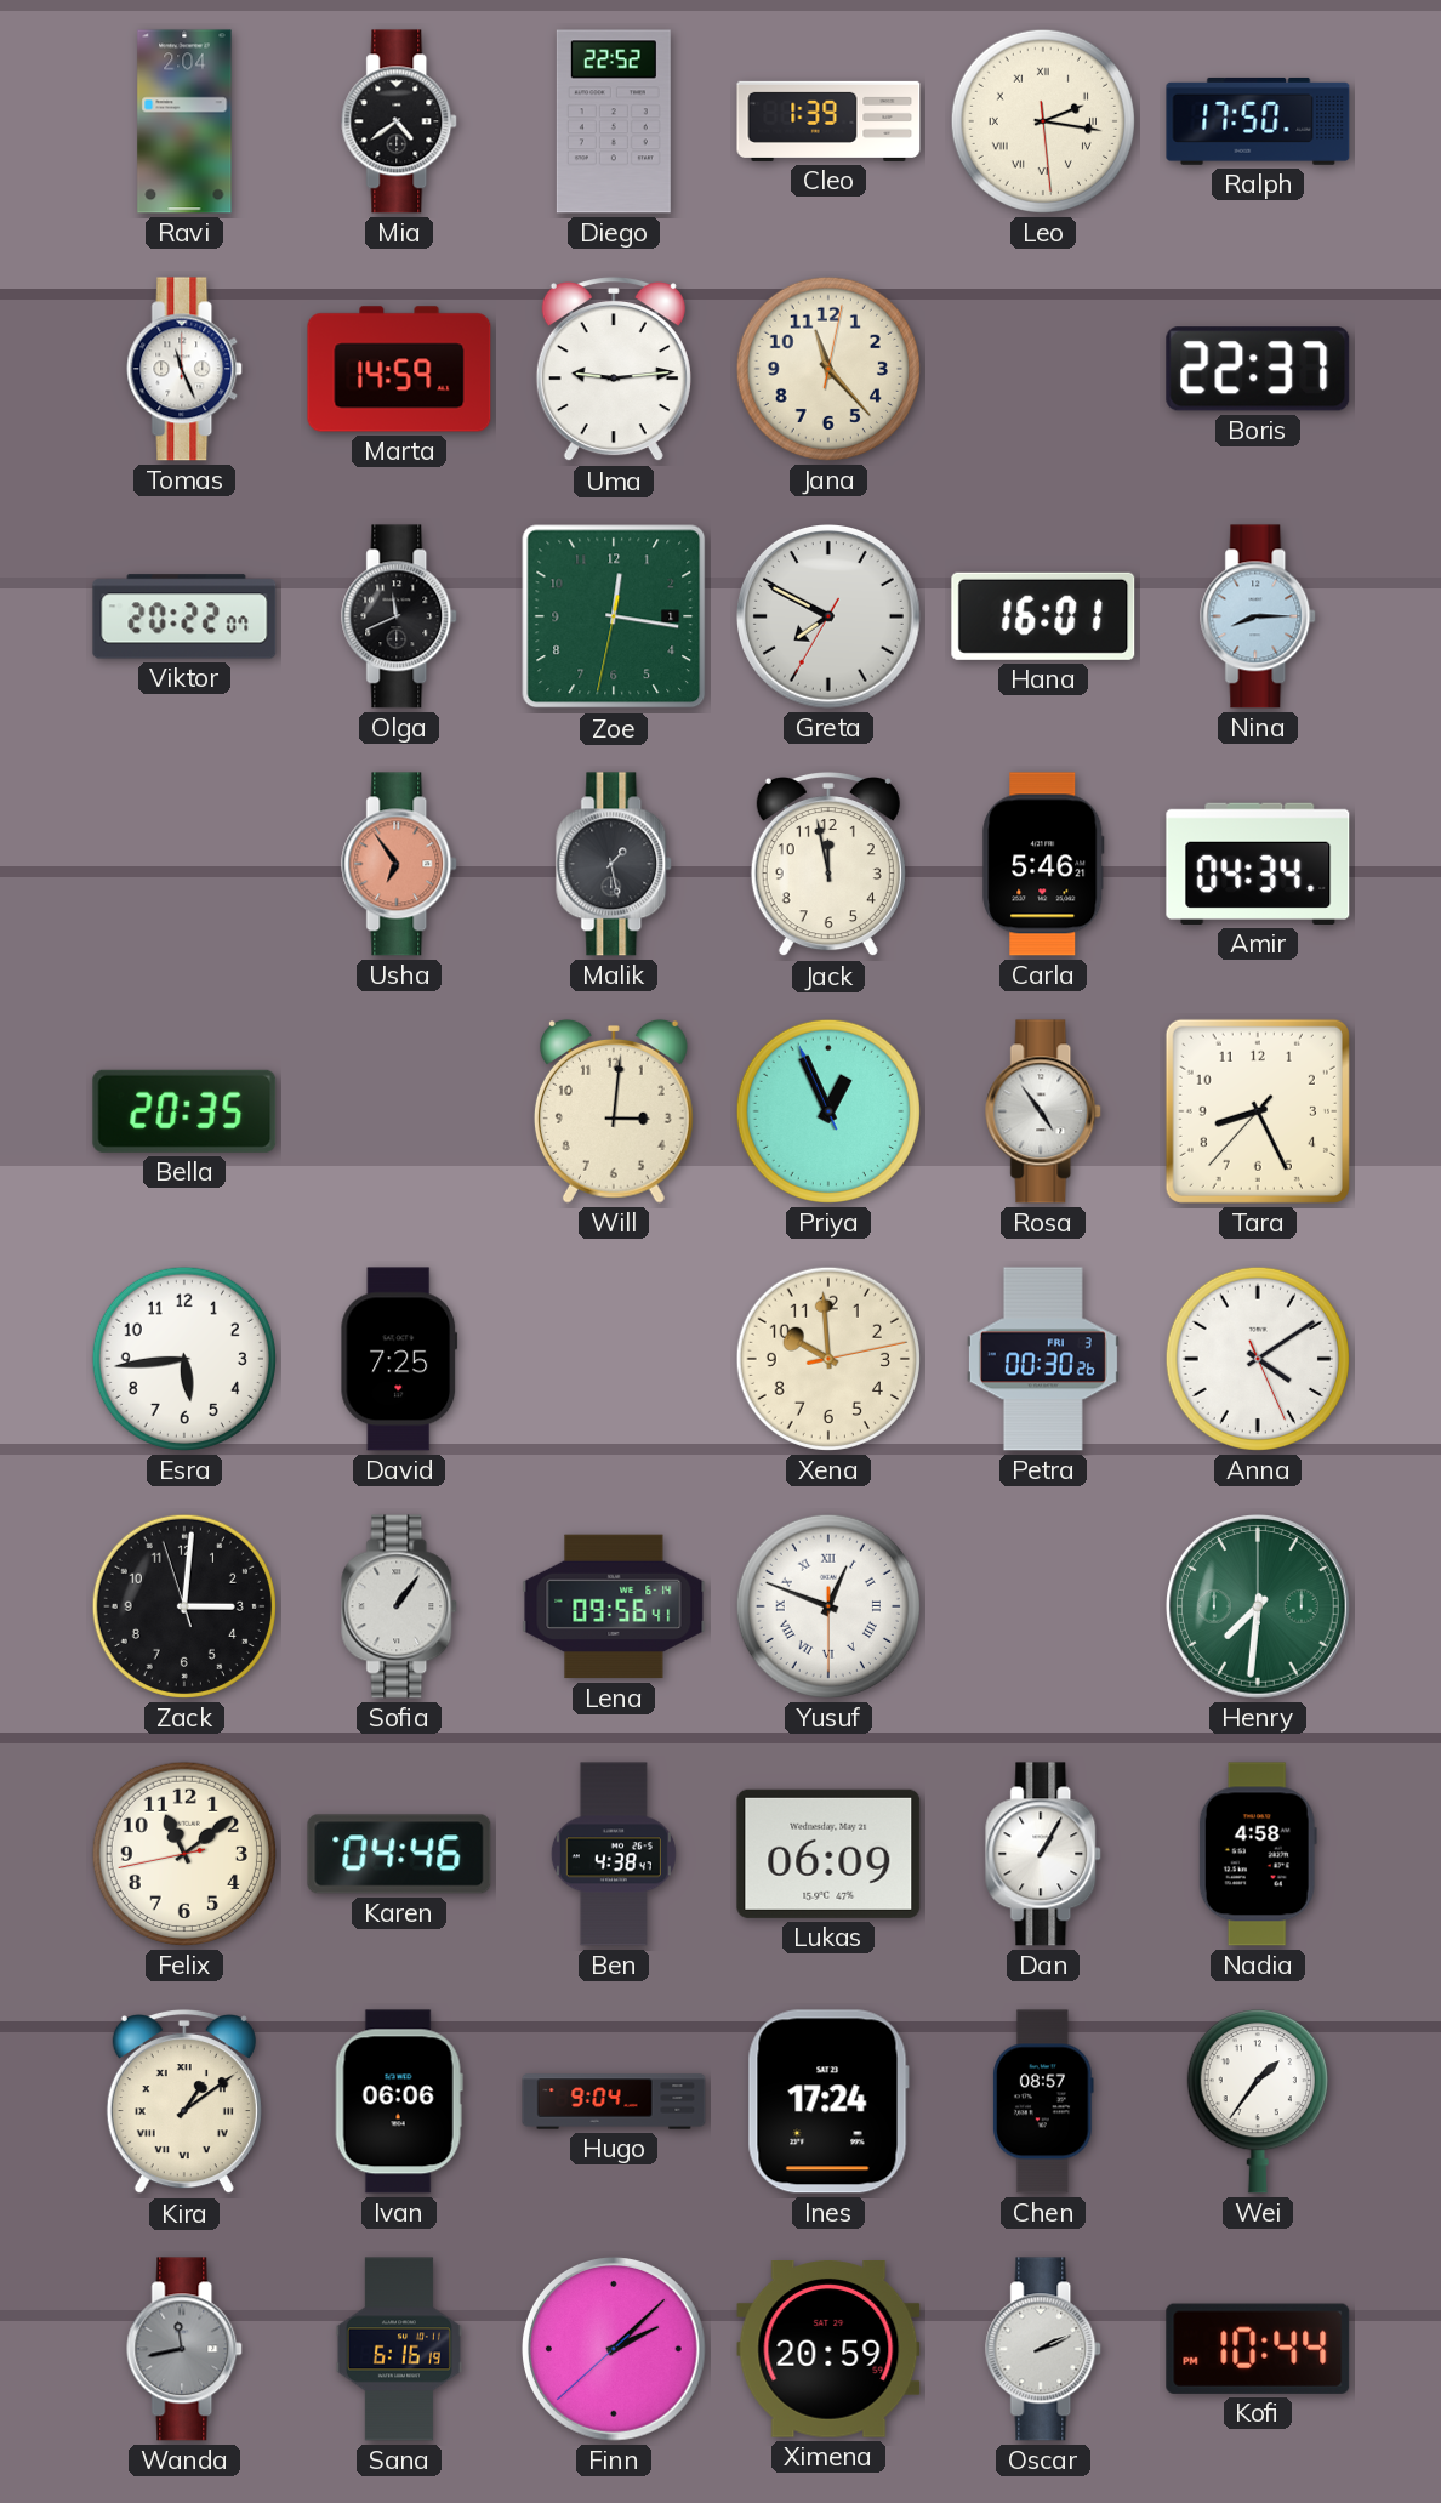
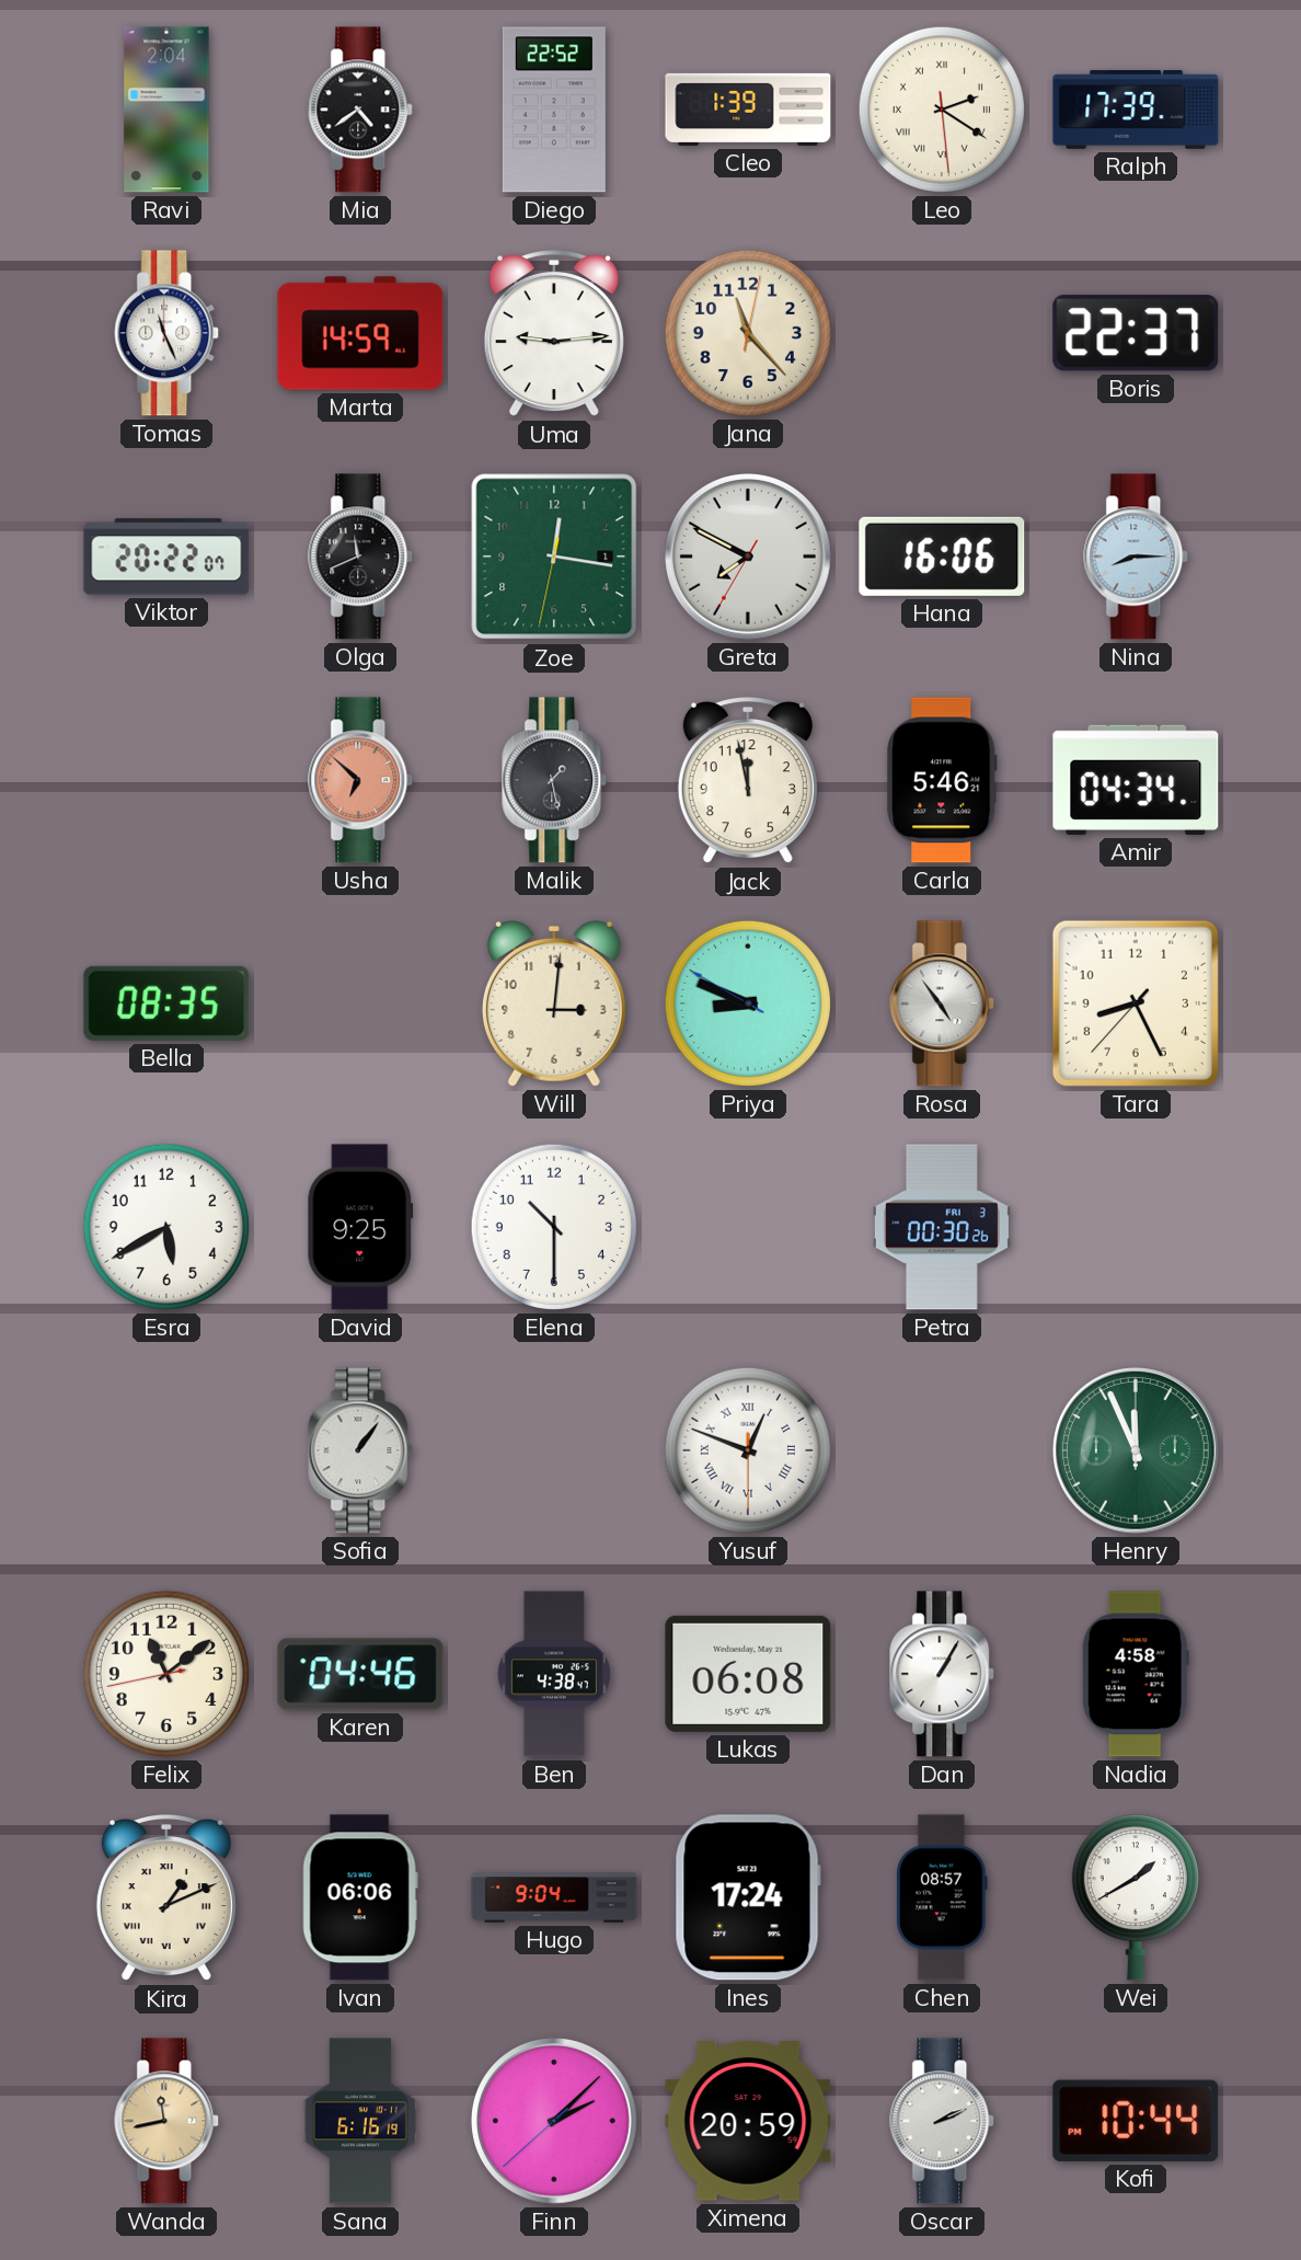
Leo: 2:16 -> 2:20
Ralph: 17:50 -> 17:39
Hana: 16:01 -> 16:06
Usha: 6:54 -> 6:52
Bella: 20:35 -> 08:35
Priya: 12:55 -> 8:48
Esra: 5:44 -> 5:40
David: 7:25 -> 9:25
Elena: none -> 10:30
Xena: 9:59 -> none
Anna: 4:09 -> none
Zack: 3:00 -> none
Lena: 09:56 -> none
Henry: 7:31 -> 11:56
Lukas: 06:09 -> 06:08
Kira: 1:09 -> 1:11
Wei: 1:36 -> 1:40
Wanda dial: grey -> champagne
